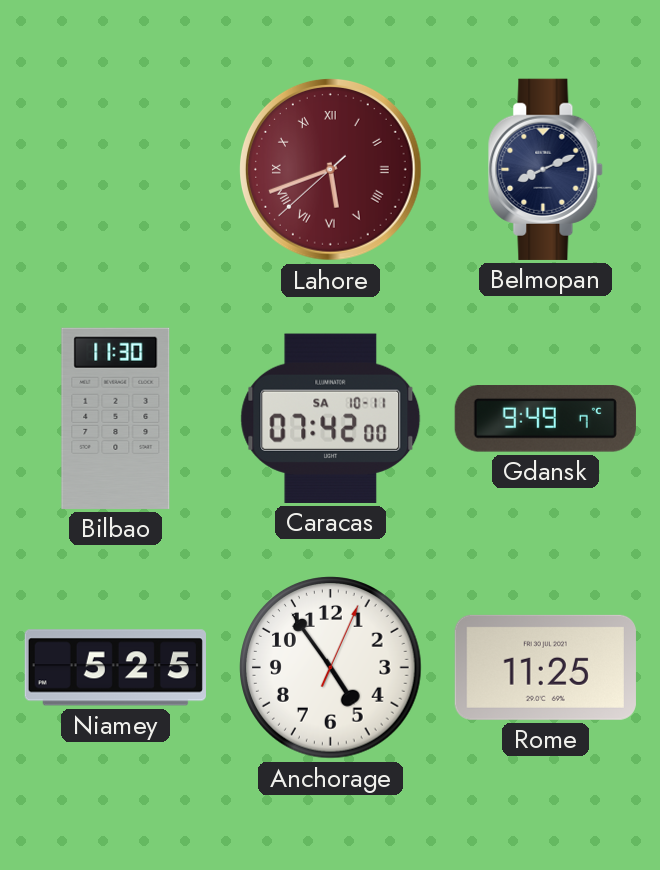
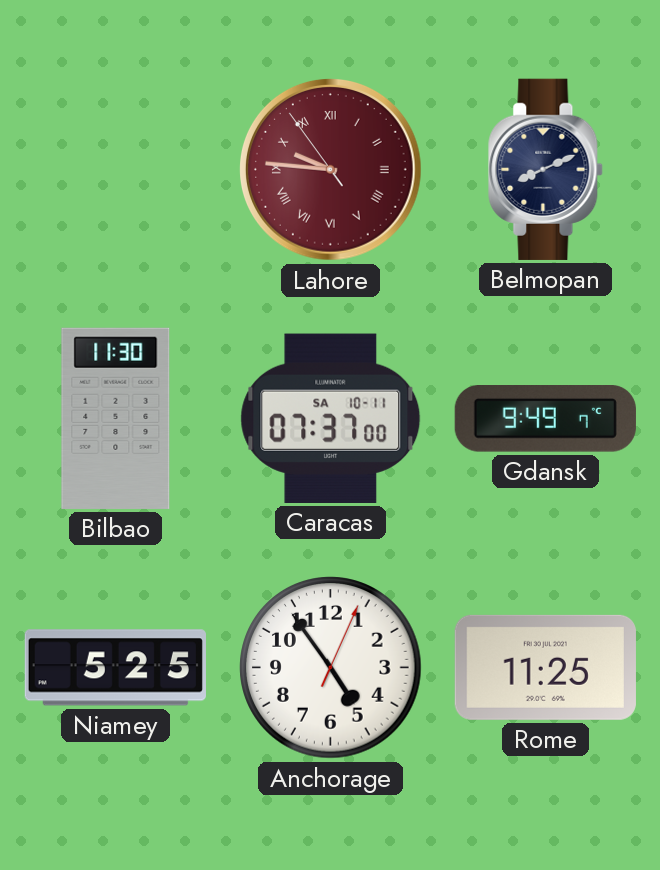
Lahore: 5:41 -> 9:45
Caracas: 07:42 -> 07:37
